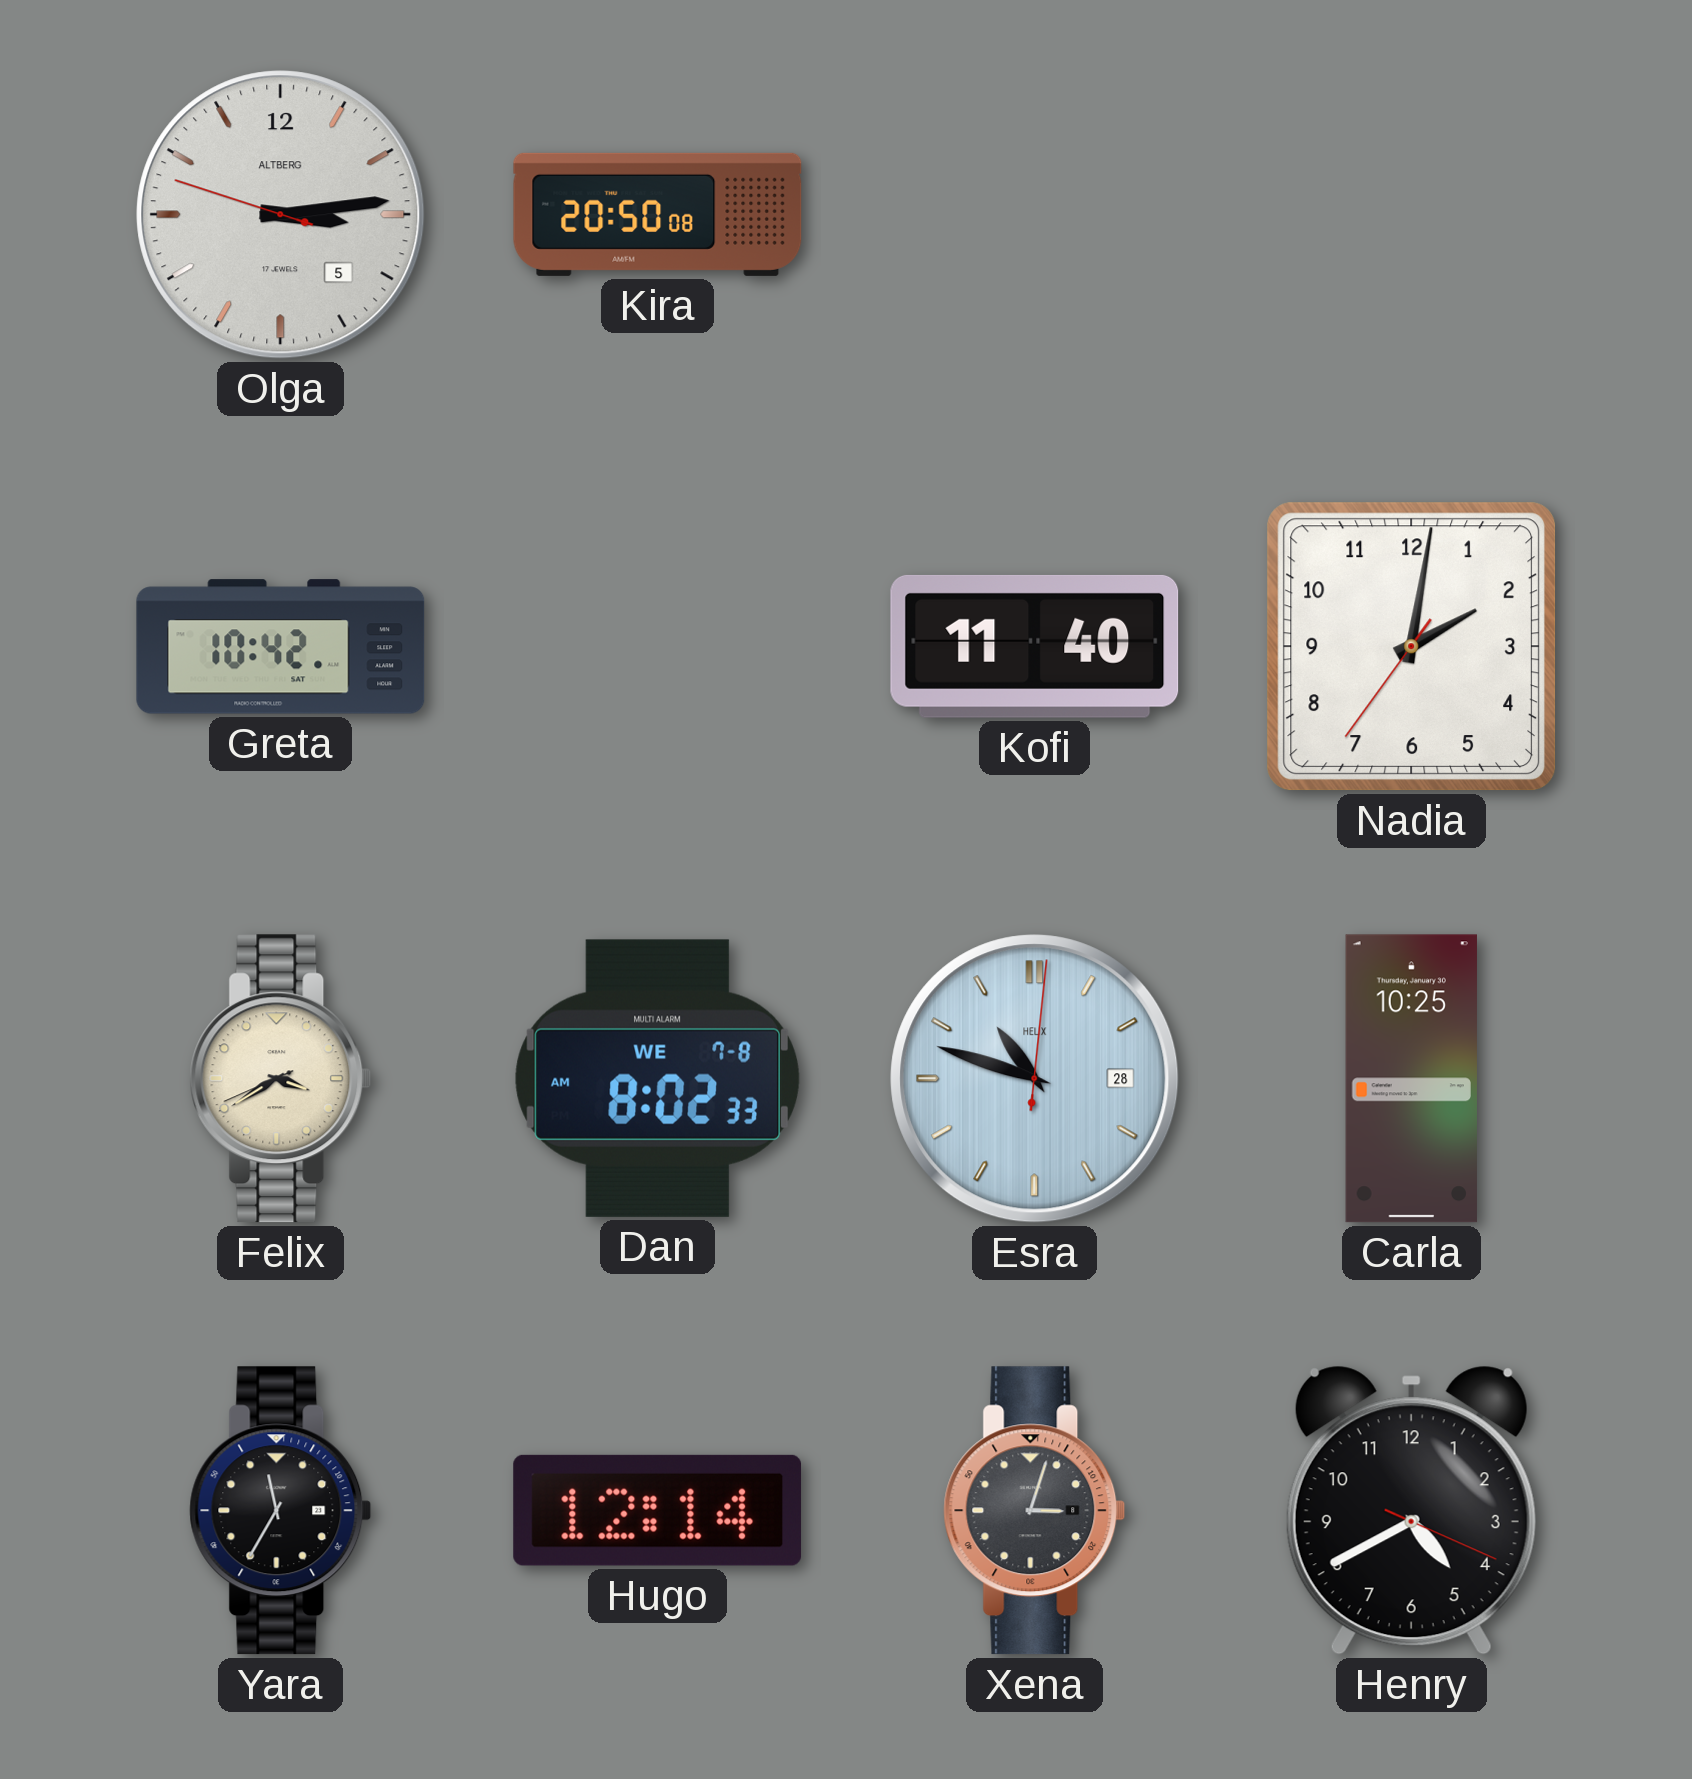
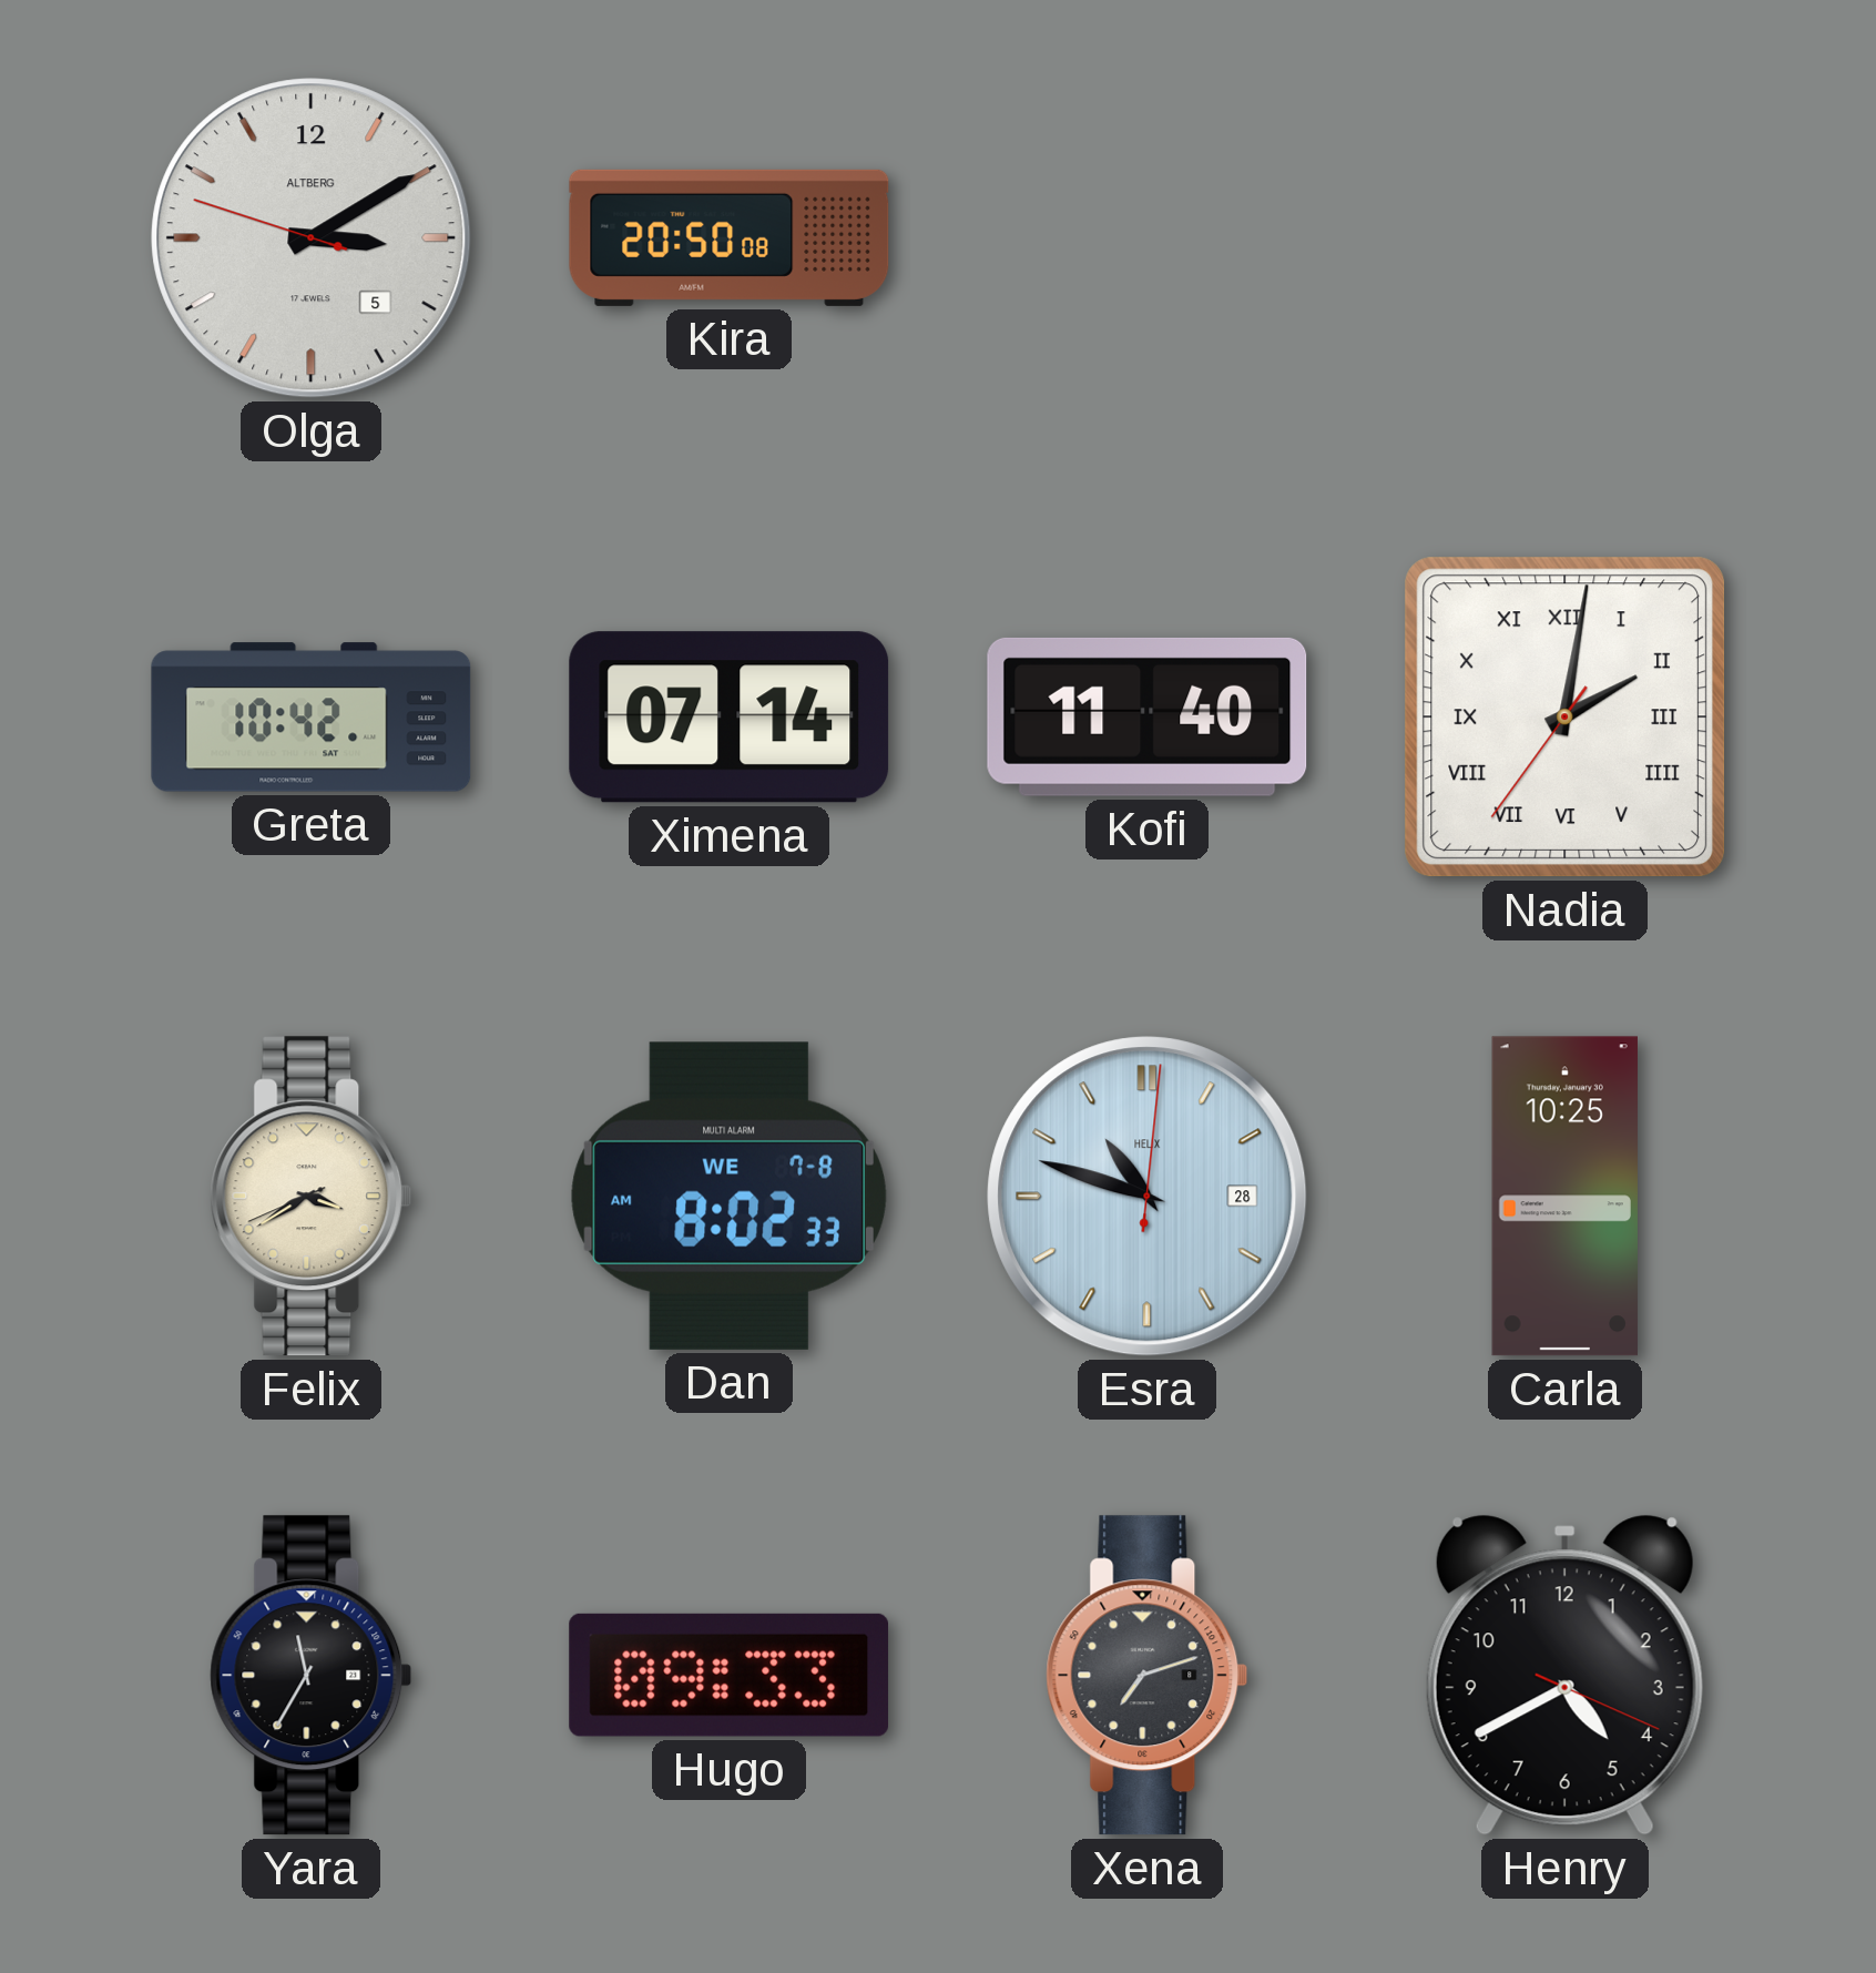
Olga: 3:13 -> 3:09
Ximena: none -> 07:14
Nadia numerals: Arabic -> Roman
Hugo: 12:14 -> 09:33
Xena: 3:03 -> 7:12
